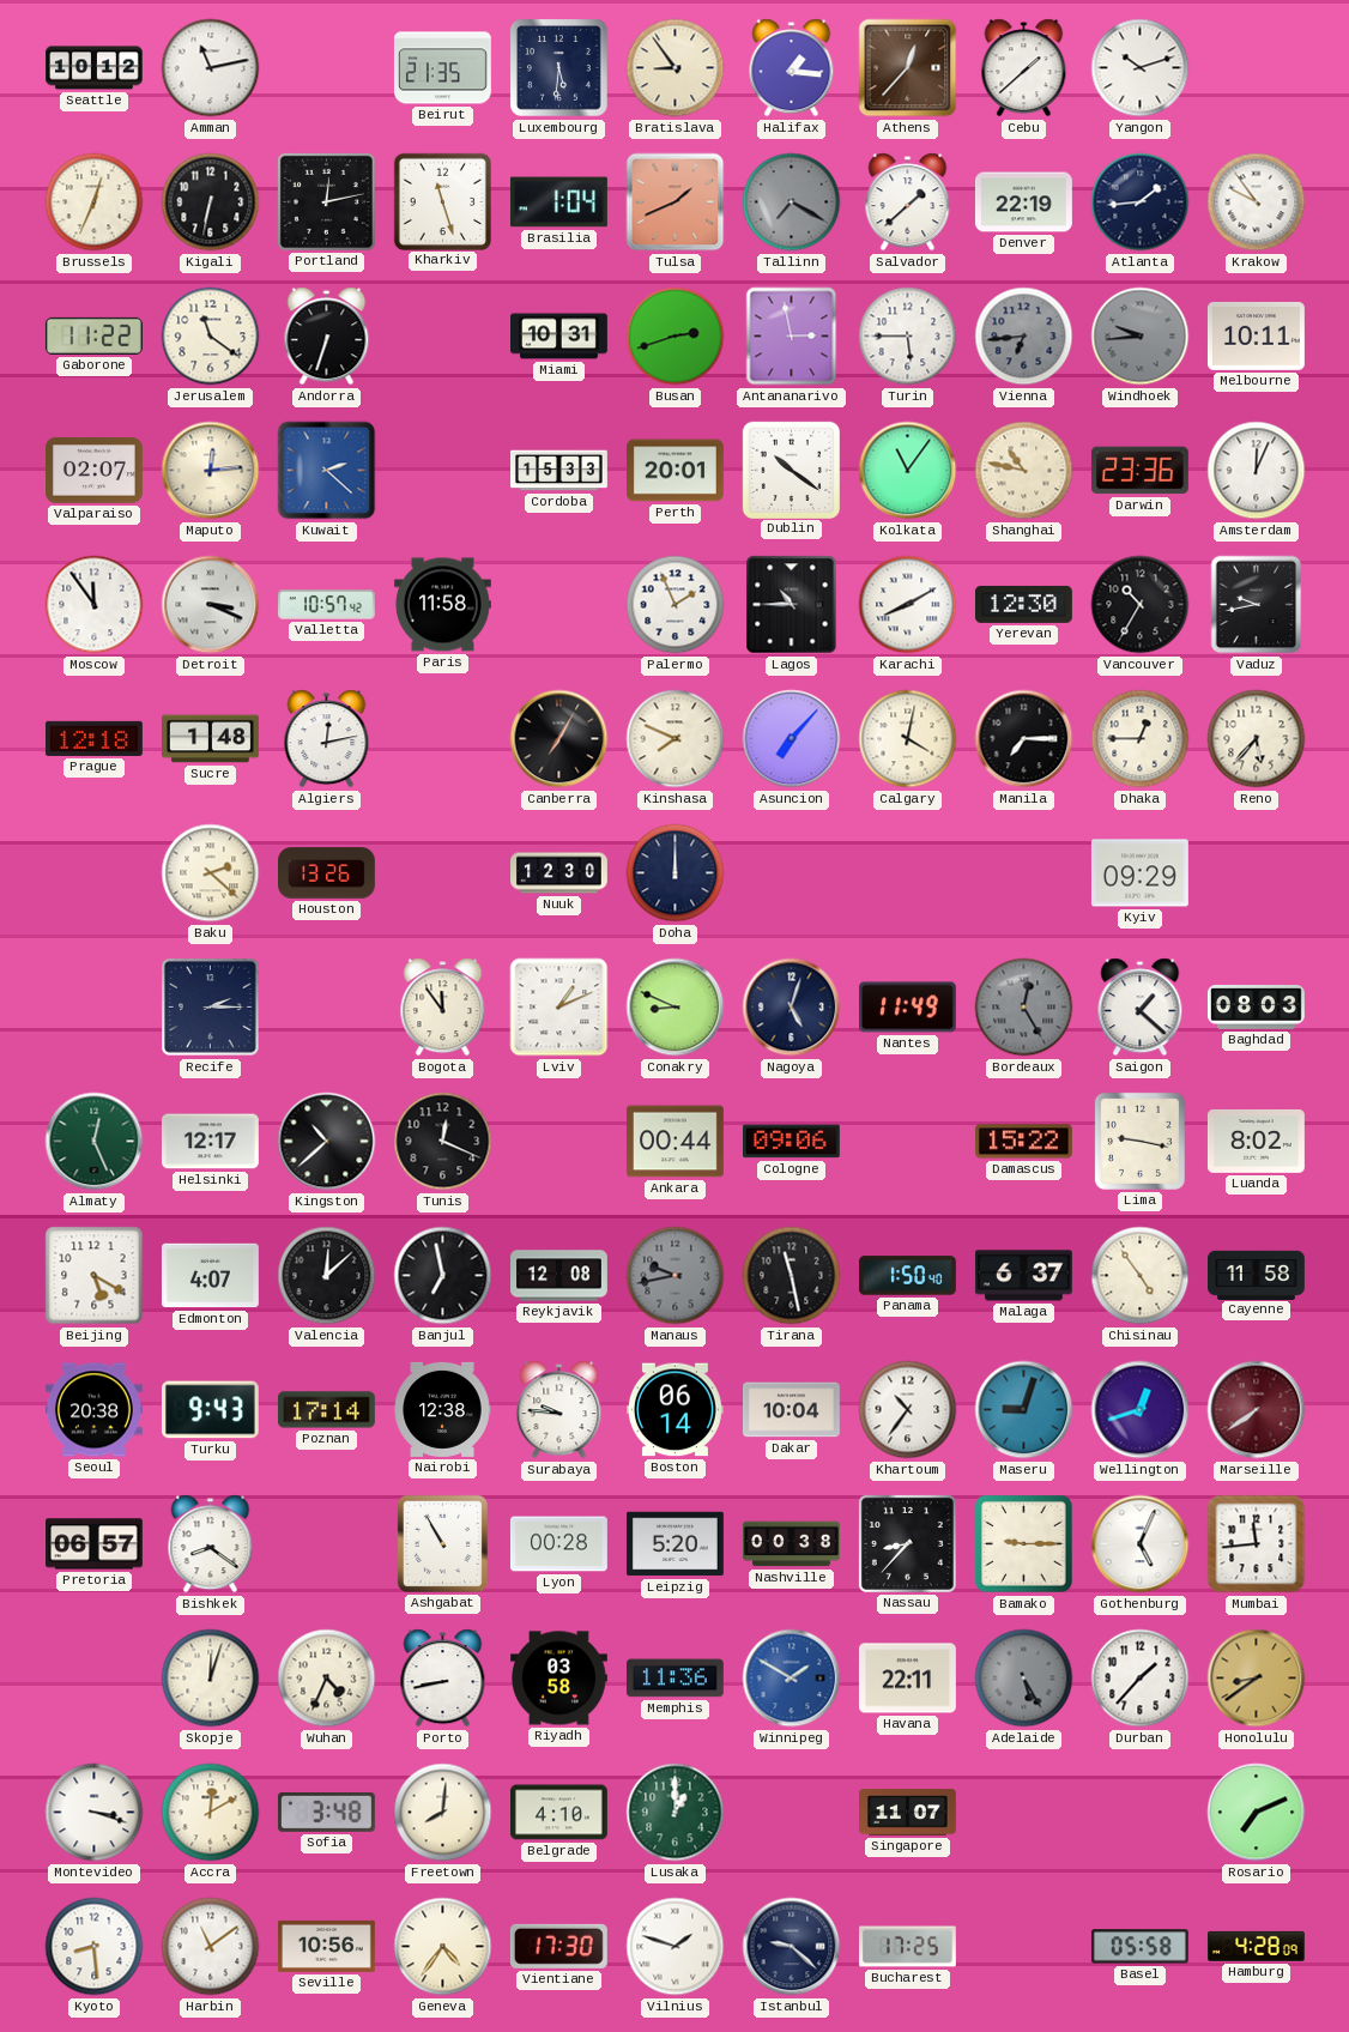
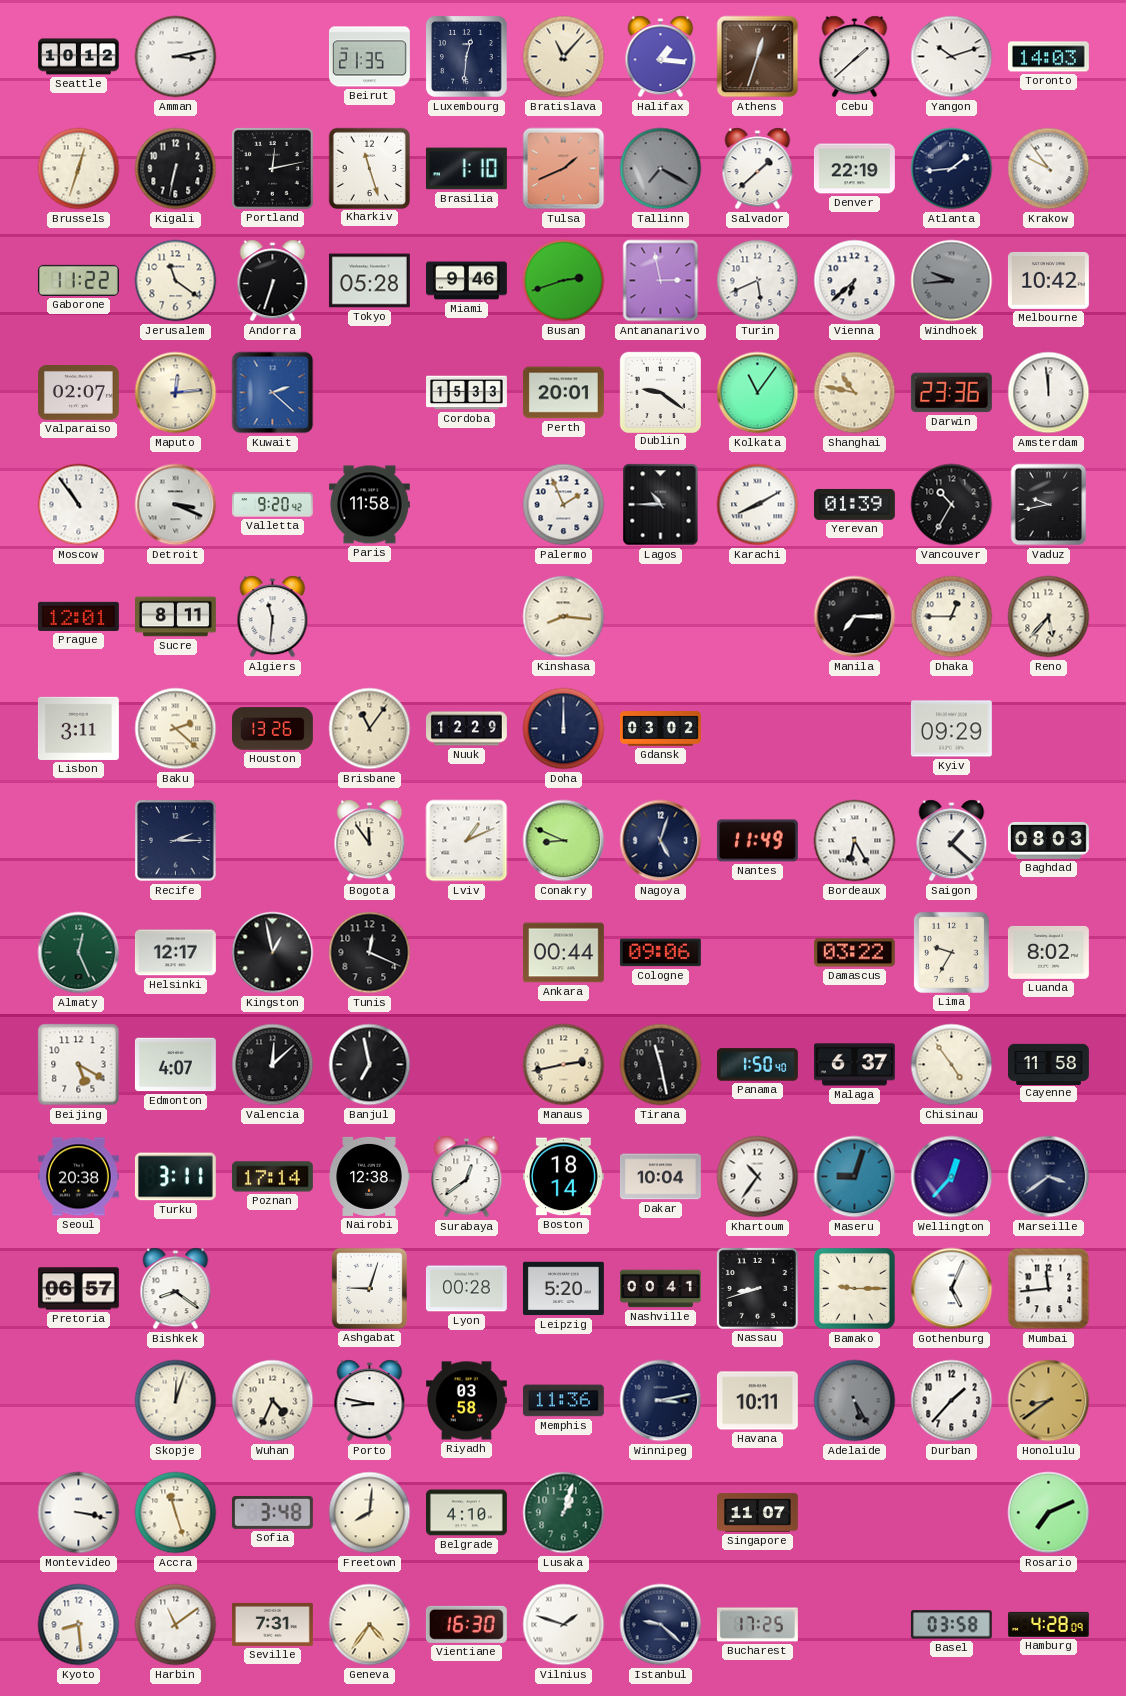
Amman: 11:13 -> 3:13
Luxembourg: 5:31 -> 12:31
Bratislava: 8:54 -> 11:07
Athens: 12:37 -> 12:33
Toronto: none -> 14:03
Brussels: 12:34 -> 12:33
Brasilia: 1:04 -> 1:10
Tokyo: none -> 05:28
Miami: 10:31 -> 9:46
Turin: 5:45 -> 5:41
Vienna: 6:44 -> 6:38
Vienna dial: grey -> white
Melbourne: 10:11 -> 10:42
Dublin: 10:21 -> 9:21
Amsterdam: 12:04 -> 11:59
Moscow: 11:54 -> 10:54
Valletta: 10:57 -> 9:20
Yerevan: 12:30 -> 01:39
Prague: 12:18 -> 12:01
Sucre: 1:48 -> 8:11
Algiers: 12:13 -> 11:31
Canberra: 7:05 -> none
Kinshasa: 7:49 -> 8:16
Asuncion: 7:07 -> none
Calgary: 4:02 -> none
Lisbon: none -> 3:11
Brisbane: none -> 11:06
Nuuk: 12:30 -> 12:29
Gdansk: none -> 03:02
Bordeaux: 12:25 -> 6:25
Bordeaux dial: grey -> white
Kingston: 10:38 -> 12:58
Damascus: 15:22 -> 03:22
Lima: 9:17 -> 9:35
Reykjavik: 12:08 -> none
Manaus: 9:43 -> 2:43
Manaus dial: grey -> cream
Turku: 9:43 -> 3:11
Surabaya: 9:46 -> 12:39
Boston: 06:14 -> 18:14
Wellington: 12:42 -> 12:37
Marseille: 7:39 -> 3:39
Marseille dial: burgundy -> navy
Ashgabat: 10:55 -> 9:03
Nashville: 00:38 -> 00:41
Nassau: 8:37 -> 8:42
Porto: 8:43 -> 8:47
Winnipeg: 1:50 -> 3:13
Winnipeg dial: blue -> navy
Havana: 22:11 -> 10:11
Montevideo: 3:18 -> 3:17
Accra: 12:10 -> 11:27
Lusaka: 1:00 -> 1:03
Seville: 10:56 -> 7:31
Vientiane: 17:30 -> 16:30
Basel: 05:58 -> 03:58
